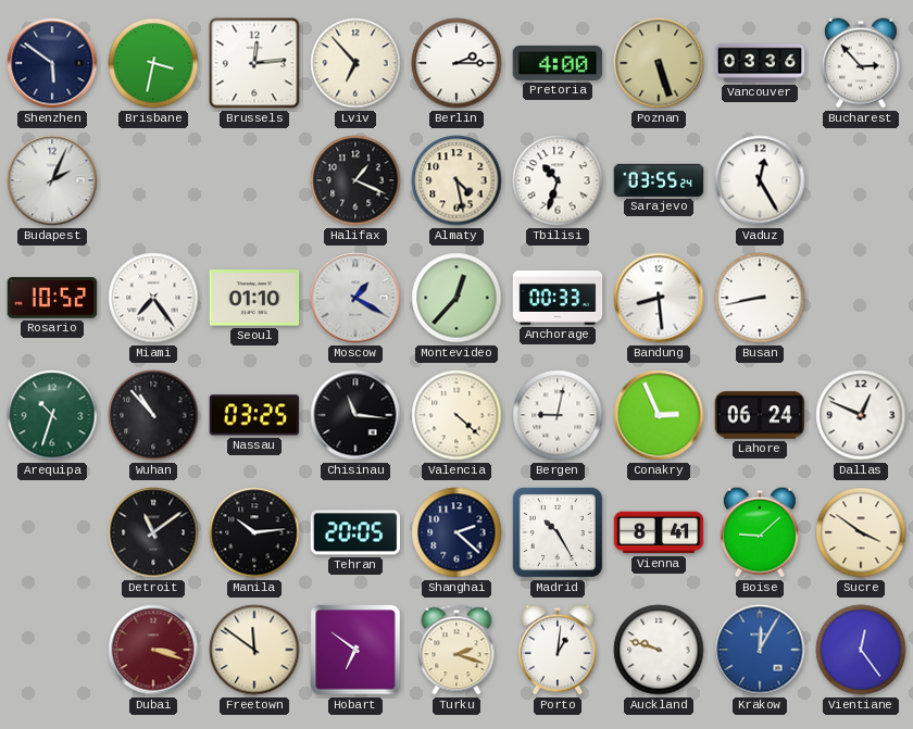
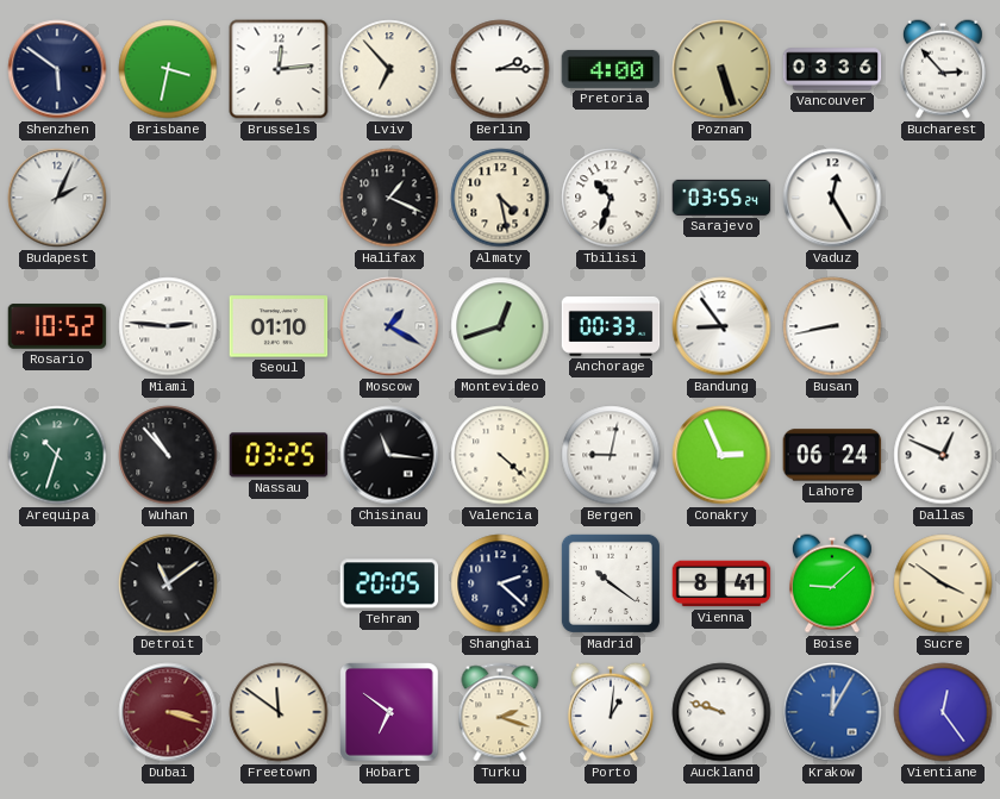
Miami: 7:24 -> 2:46
Montevideo: 12:37 -> 12:42
Bandung: 8:29 -> 8:54
Manila: 10:14 -> none
Madrid: 10:25 -> 10:21
